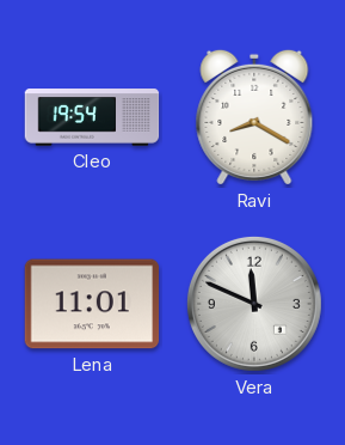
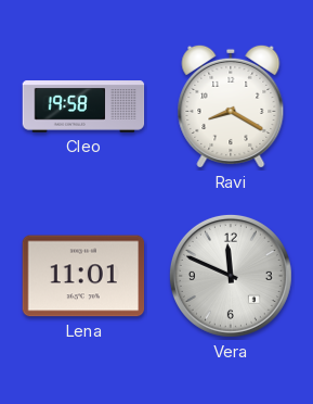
Cleo: 19:54 -> 19:58
